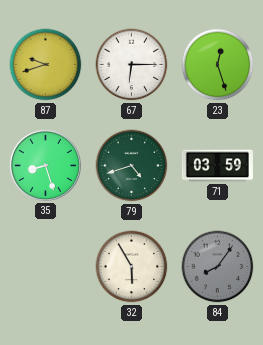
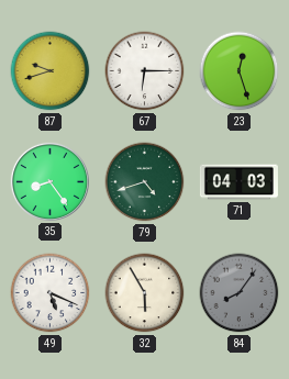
35: 8:27 -> 8:24
71: 03:59 -> 04:03
49: none -> 5:19
